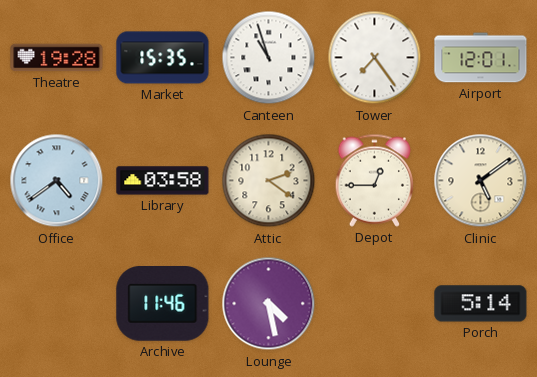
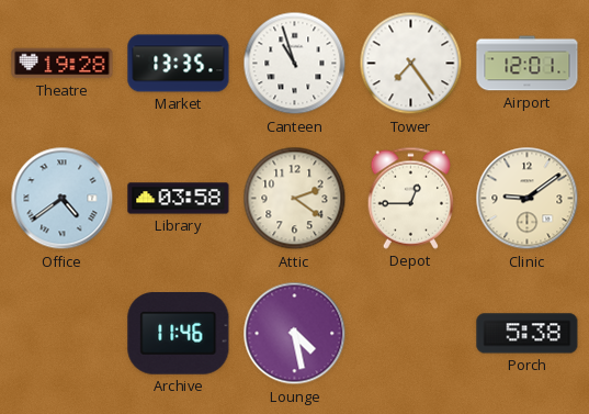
Market: 15:35 -> 13:35
Clinic: 5:09 -> 9:09
Porch: 5:14 -> 5:38
